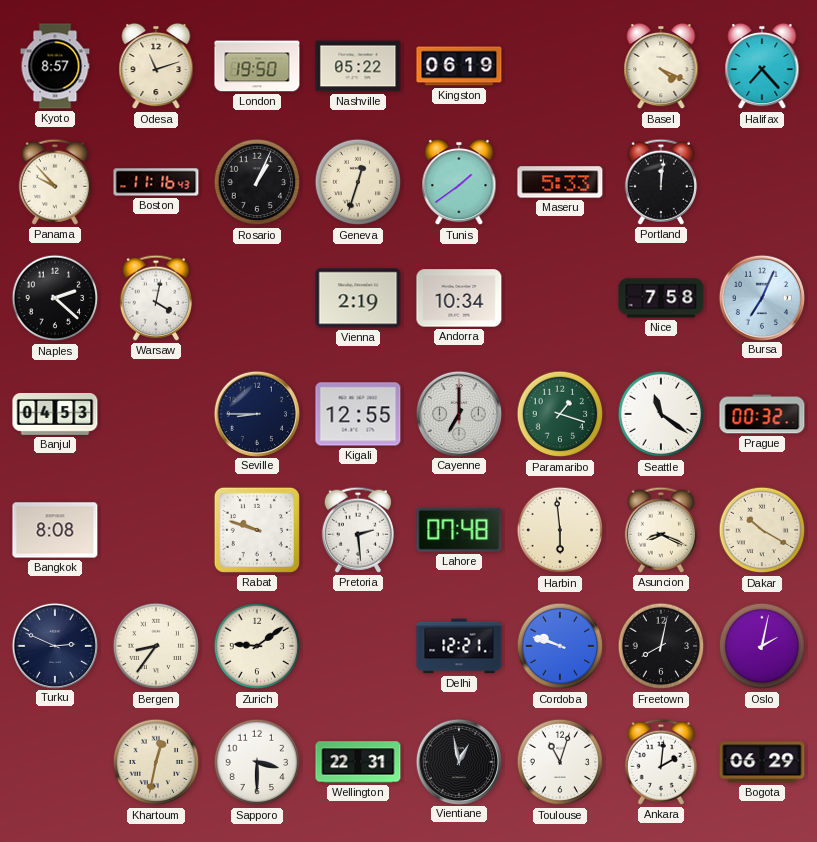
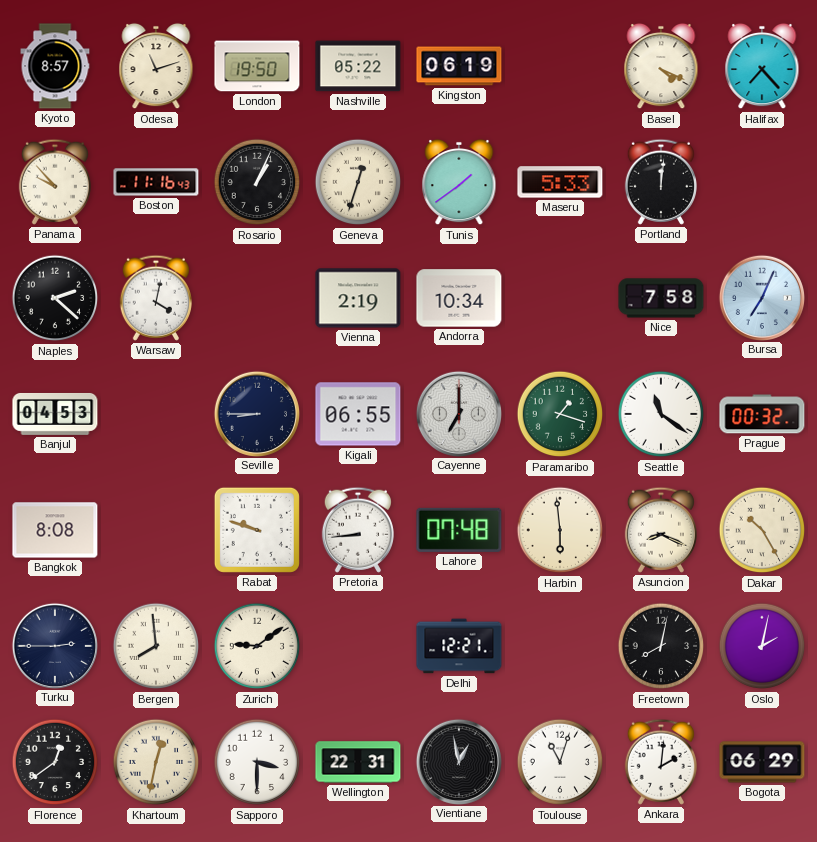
Kigali: 12:55 -> 06:55
Pretoria: 2:29 -> 8:44
Dakar: 10:20 -> 10:25
Turku: 2:49 -> 2:45
Bergen: 8:36 -> 7:59
Cordoba: 9:48 -> none
Florence: none -> 12:39
